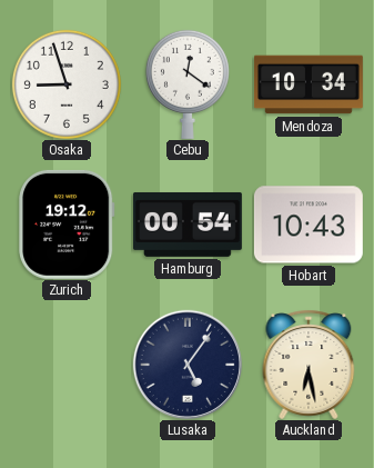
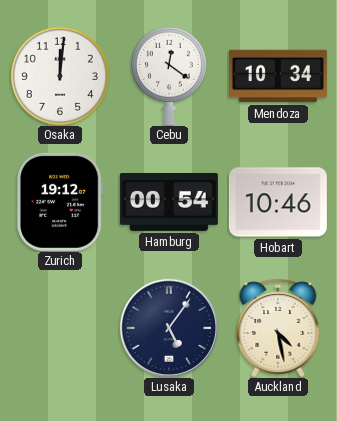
Osaka: 8:57 -> 12:01
Hobart: 10:43 -> 10:46
Auckland: 6:28 -> 4:28
